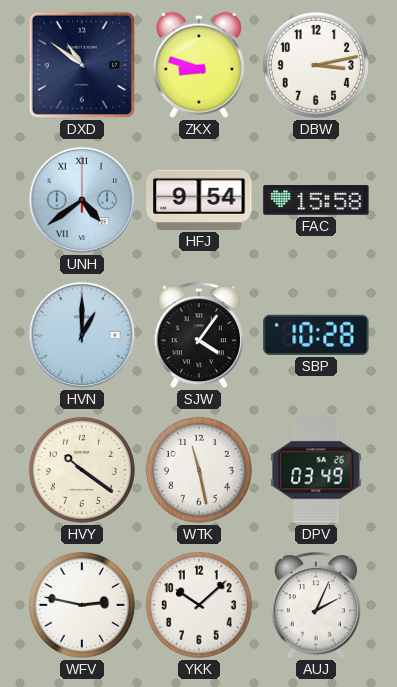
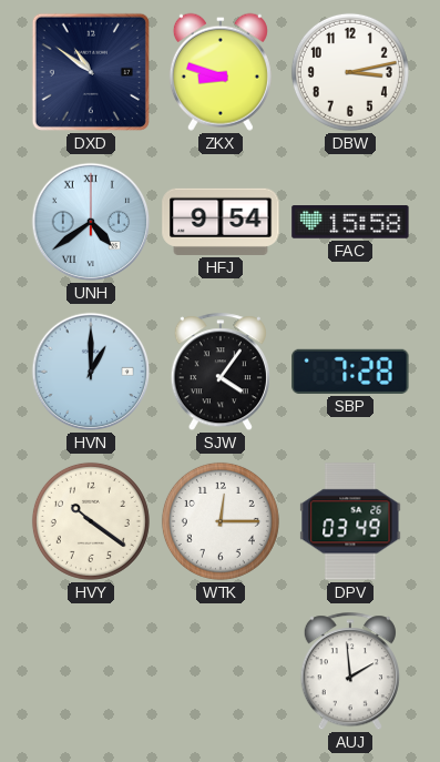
SBP: 10:28 -> 7:28
WTK: 11:28 -> 12:15
WFV: 2:47 -> none
YKK: 10:08 -> none
AUJ: 2:04 -> 1:59
